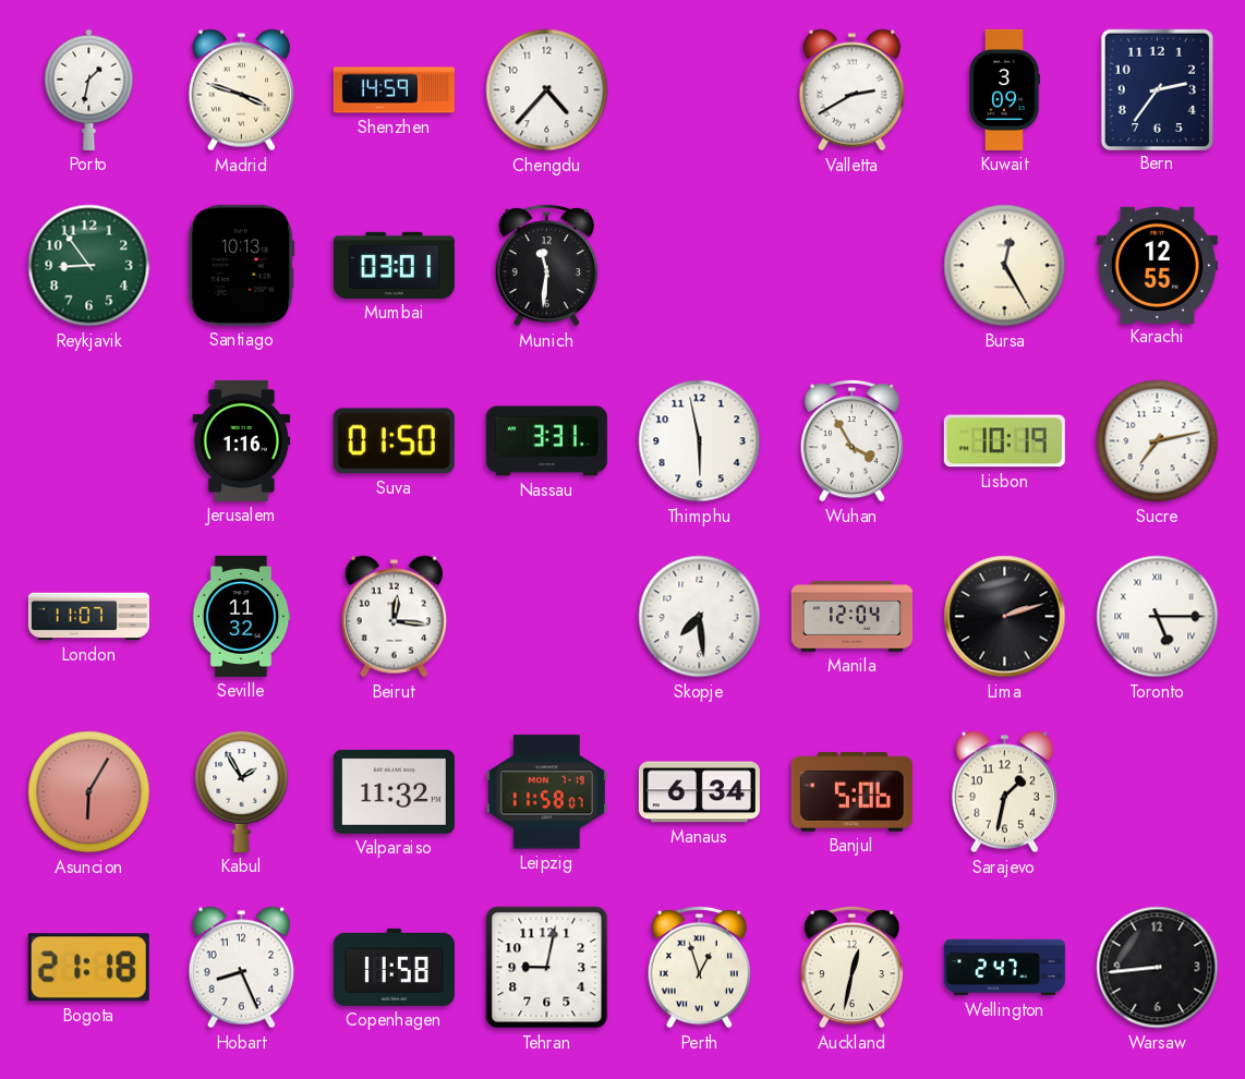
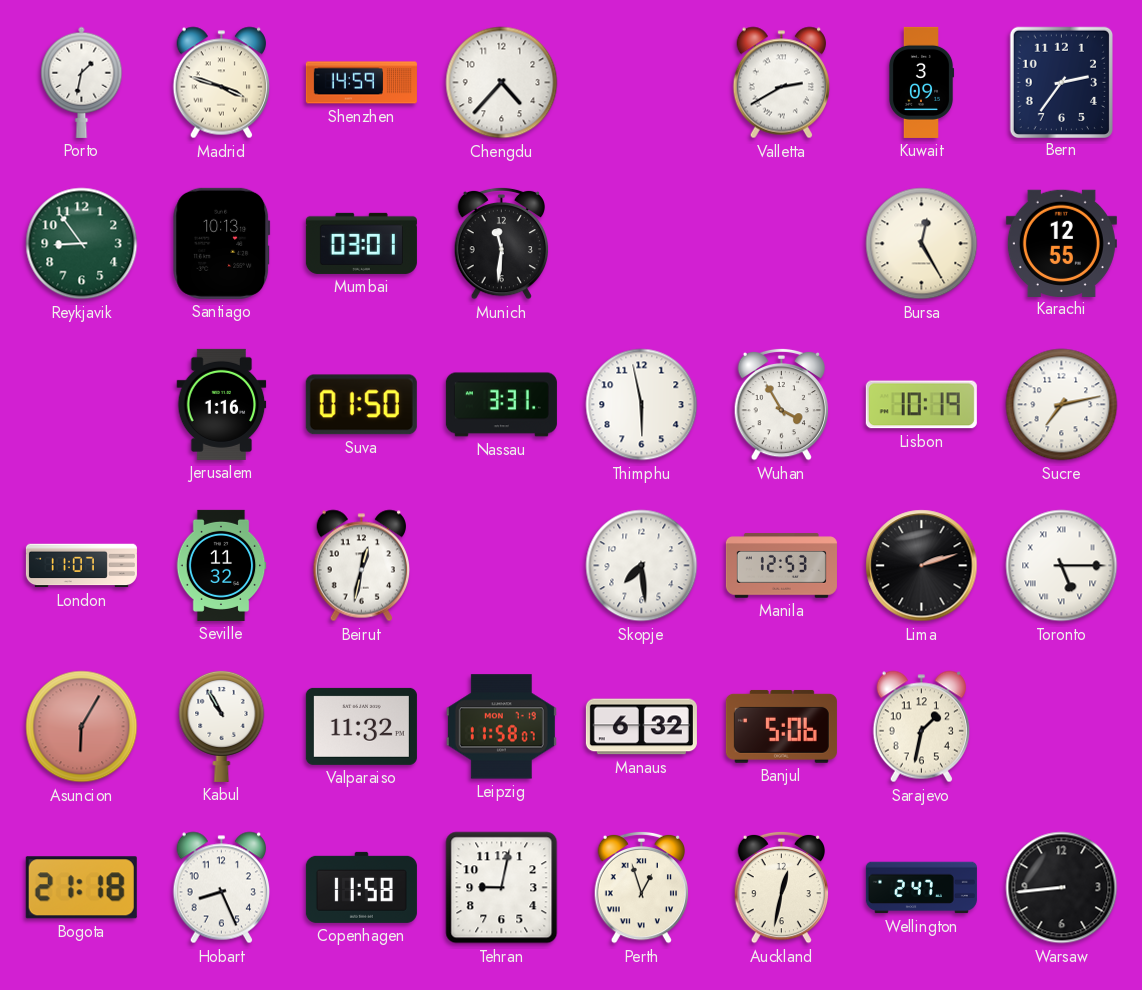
Beirut: 12:16 -> 12:32
Manila: 12:04 -> 12:53
Kabul: 1:55 -> 10:55
Manaus: 6:34 -> 6:32
